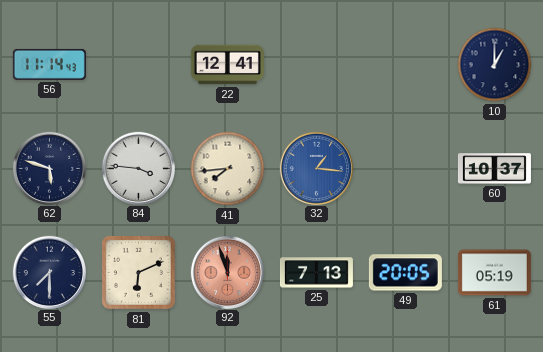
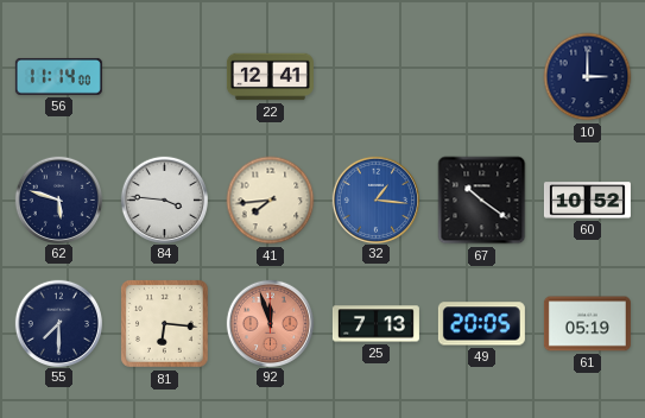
56: 11:14:43 -> 11:14:00
10: 1:00 -> 3:00
67: none -> 10:21
60: 10:37 -> 10:52
81: 6:11 -> 6:16
